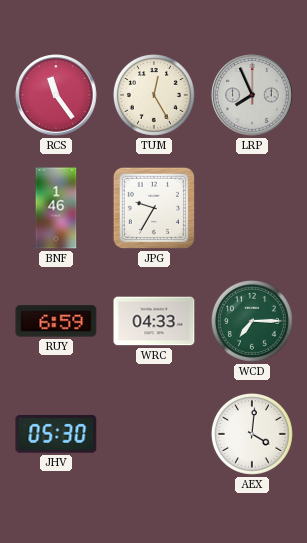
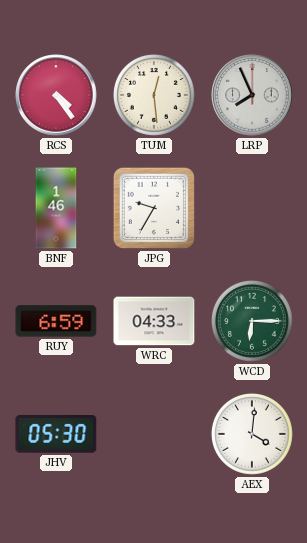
RCS: 11:24 -> 4:24
TUM: 12:25 -> 12:29
WCD: 7:15 -> 6:15
